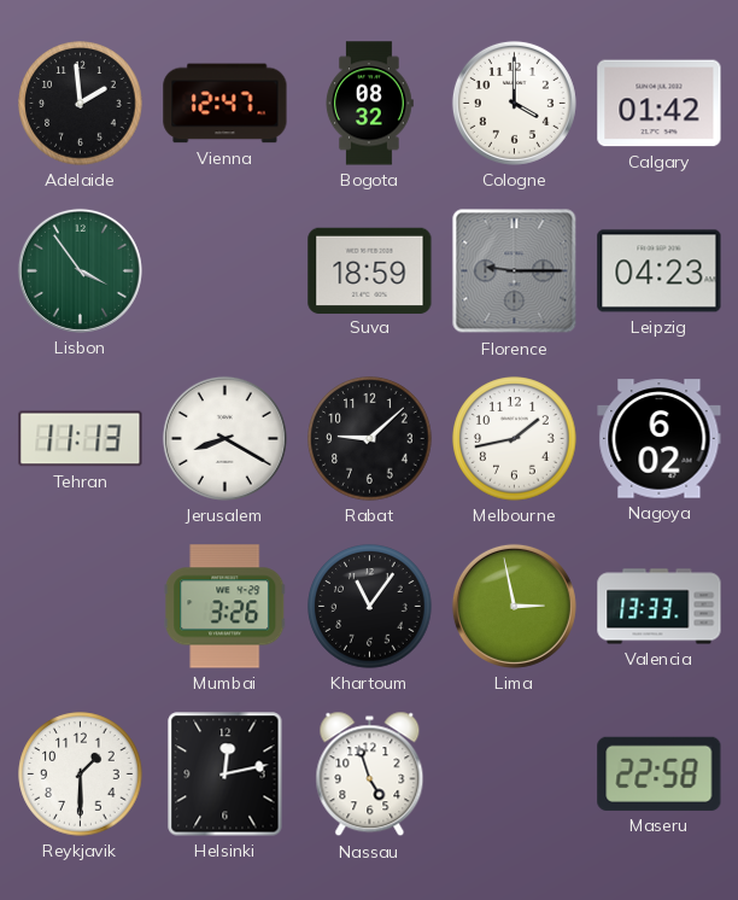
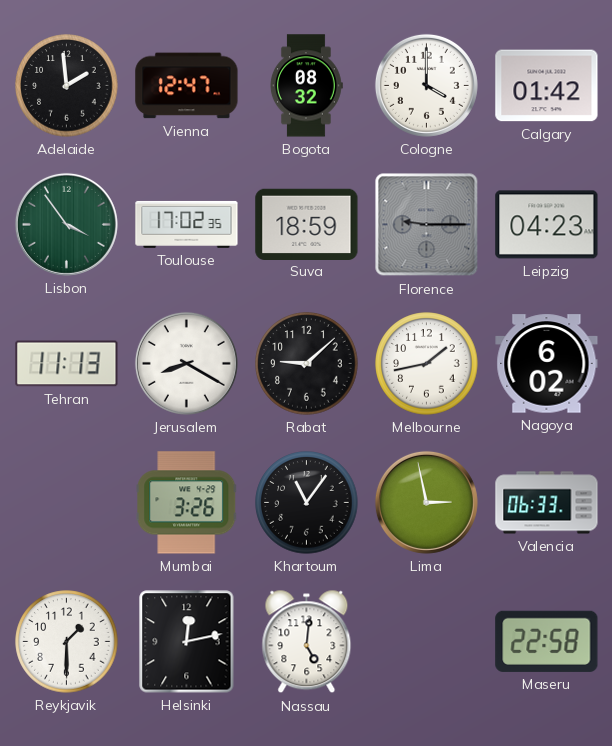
Toulouse: none -> 17:02
Valencia: 13:33 -> 06:33
Nassau: 4:57 -> 5:01
